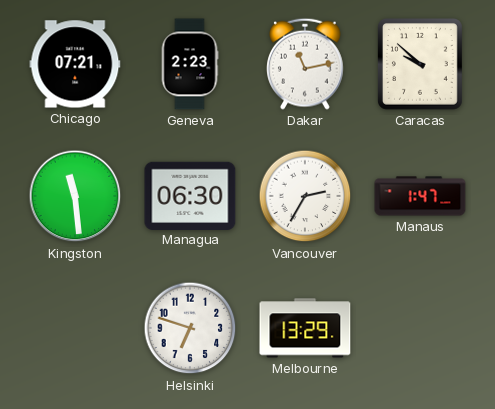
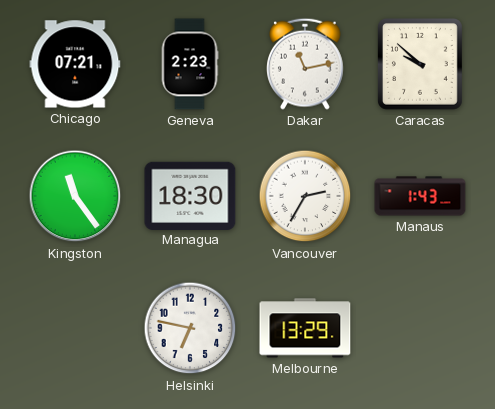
Kingston: 11:29 -> 11:24
Managua: 06:30 -> 18:30
Manaus: 1:47 -> 1:43
Helsinki: 6:48 -> 6:47
